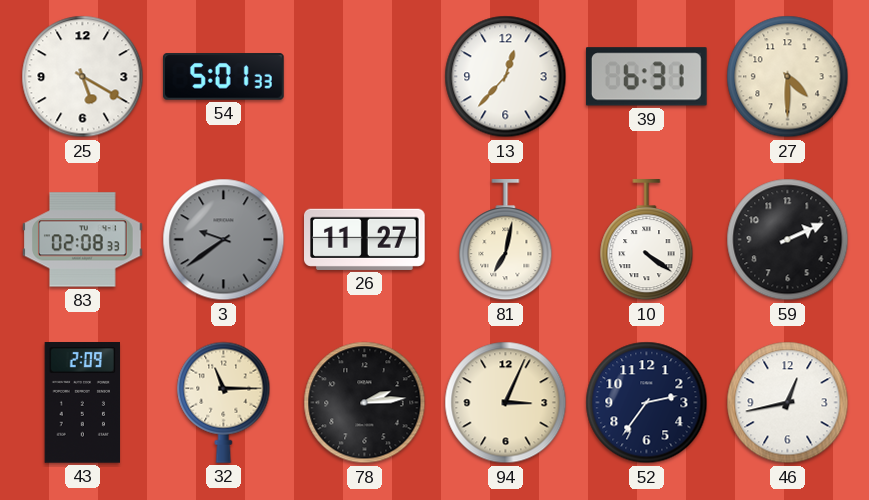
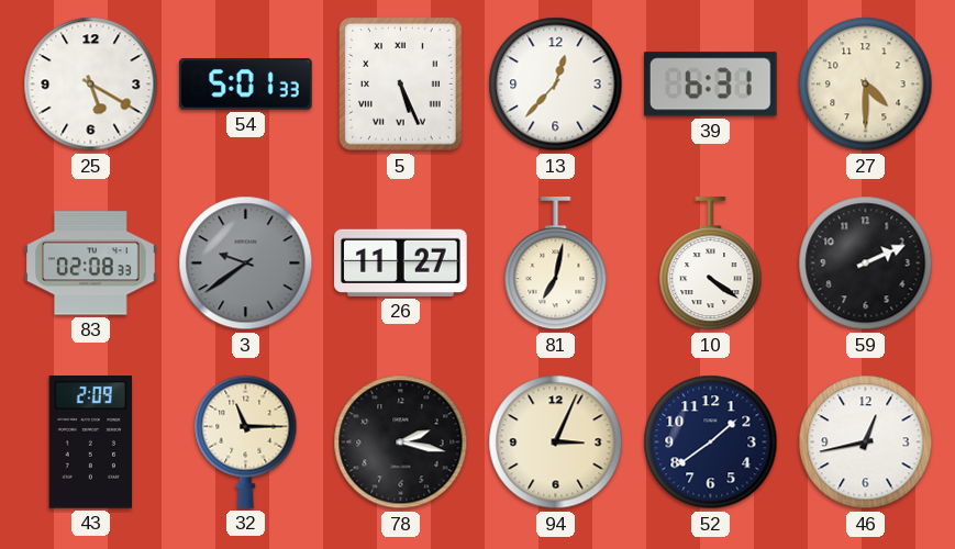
5: none -> 5:26
78: 2:14 -> 2:17
52: 2:36 -> 1:39
